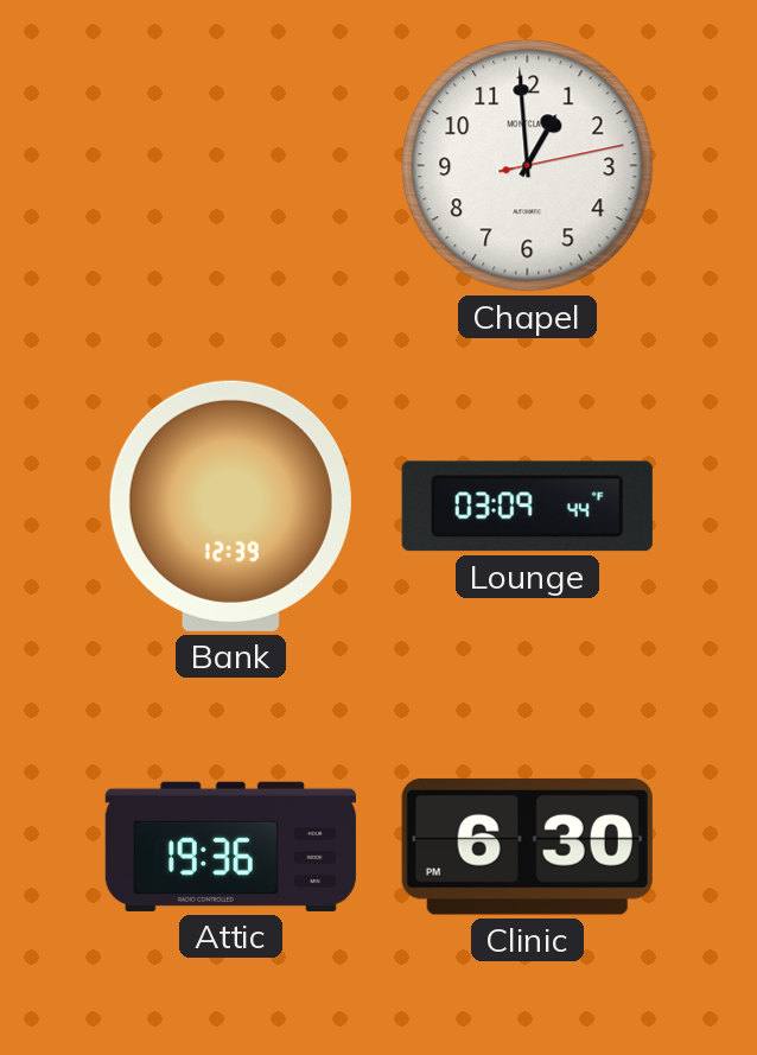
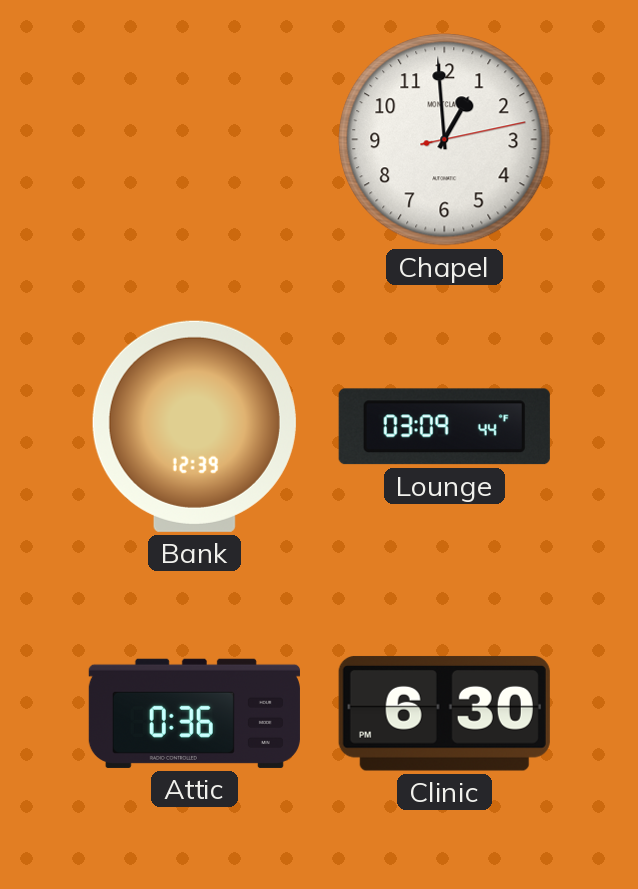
Attic: 19:36 -> 0:36
